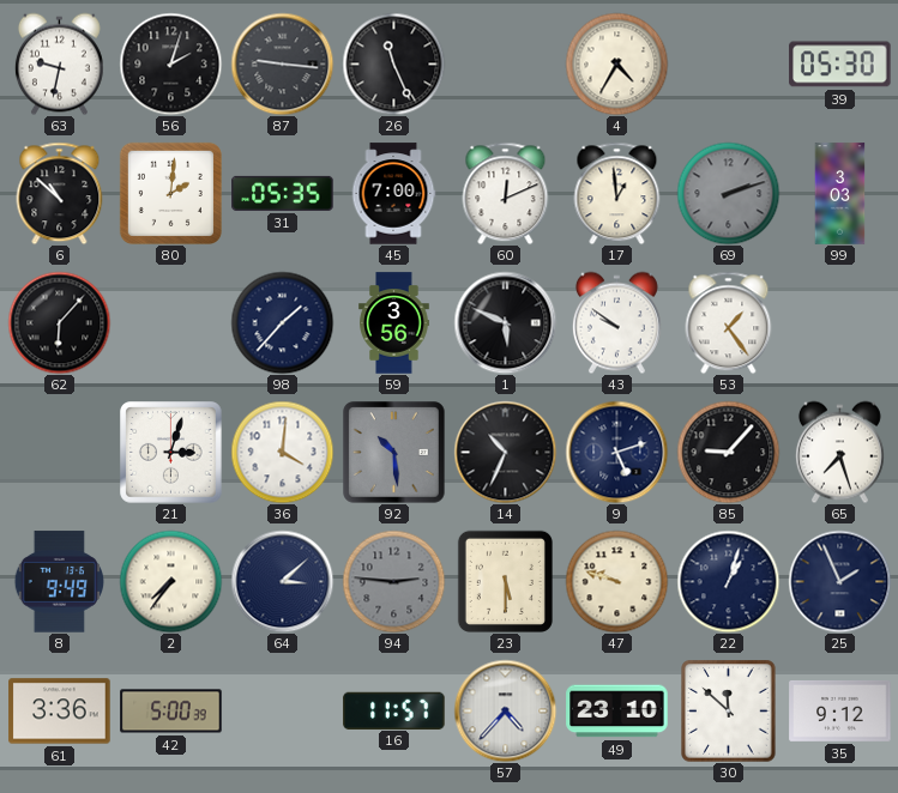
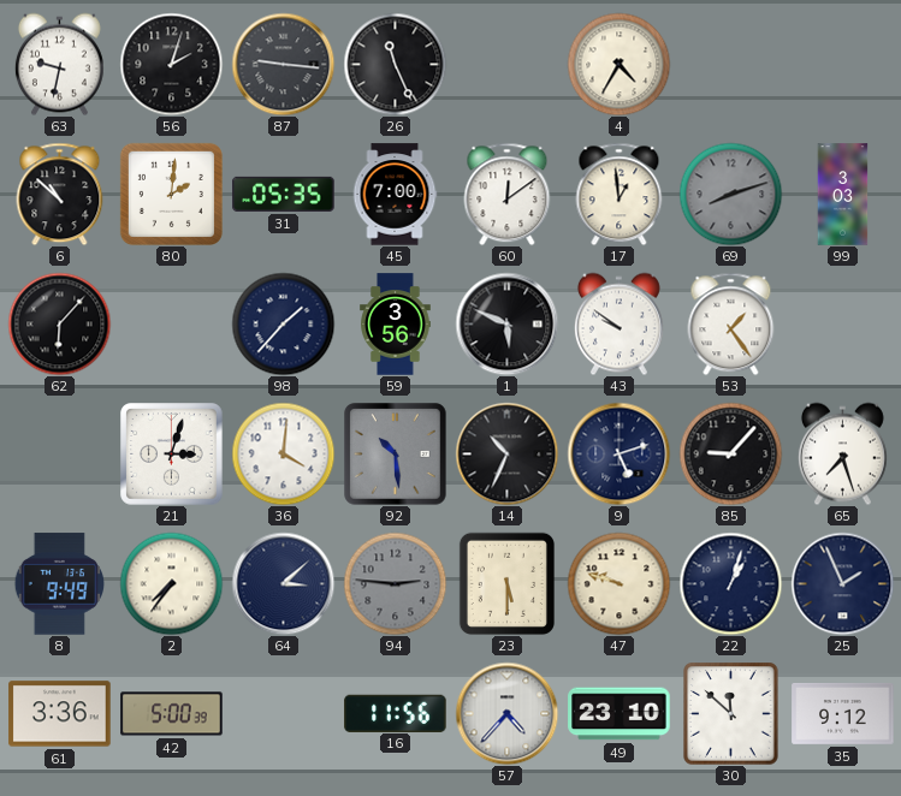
39: 05:30 -> none
60: 12:11 -> 12:09
69: 2:12 -> 8:12
16: 11:57 -> 11:56
